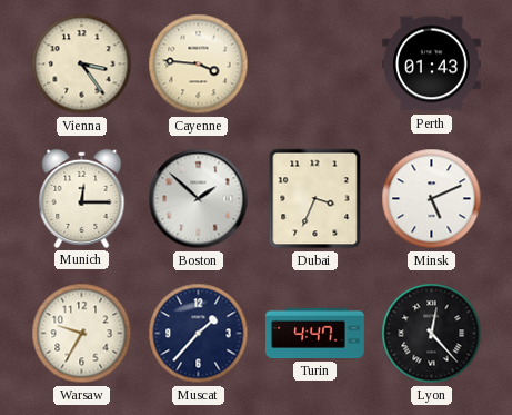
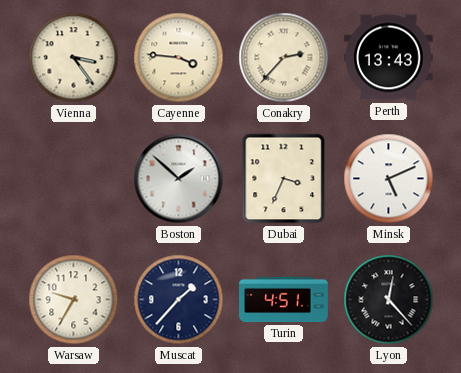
Conakry: none -> 2:37
Perth: 01:43 -> 13:43
Munich: 12:15 -> none
Turin: 4:47 -> 4:51
